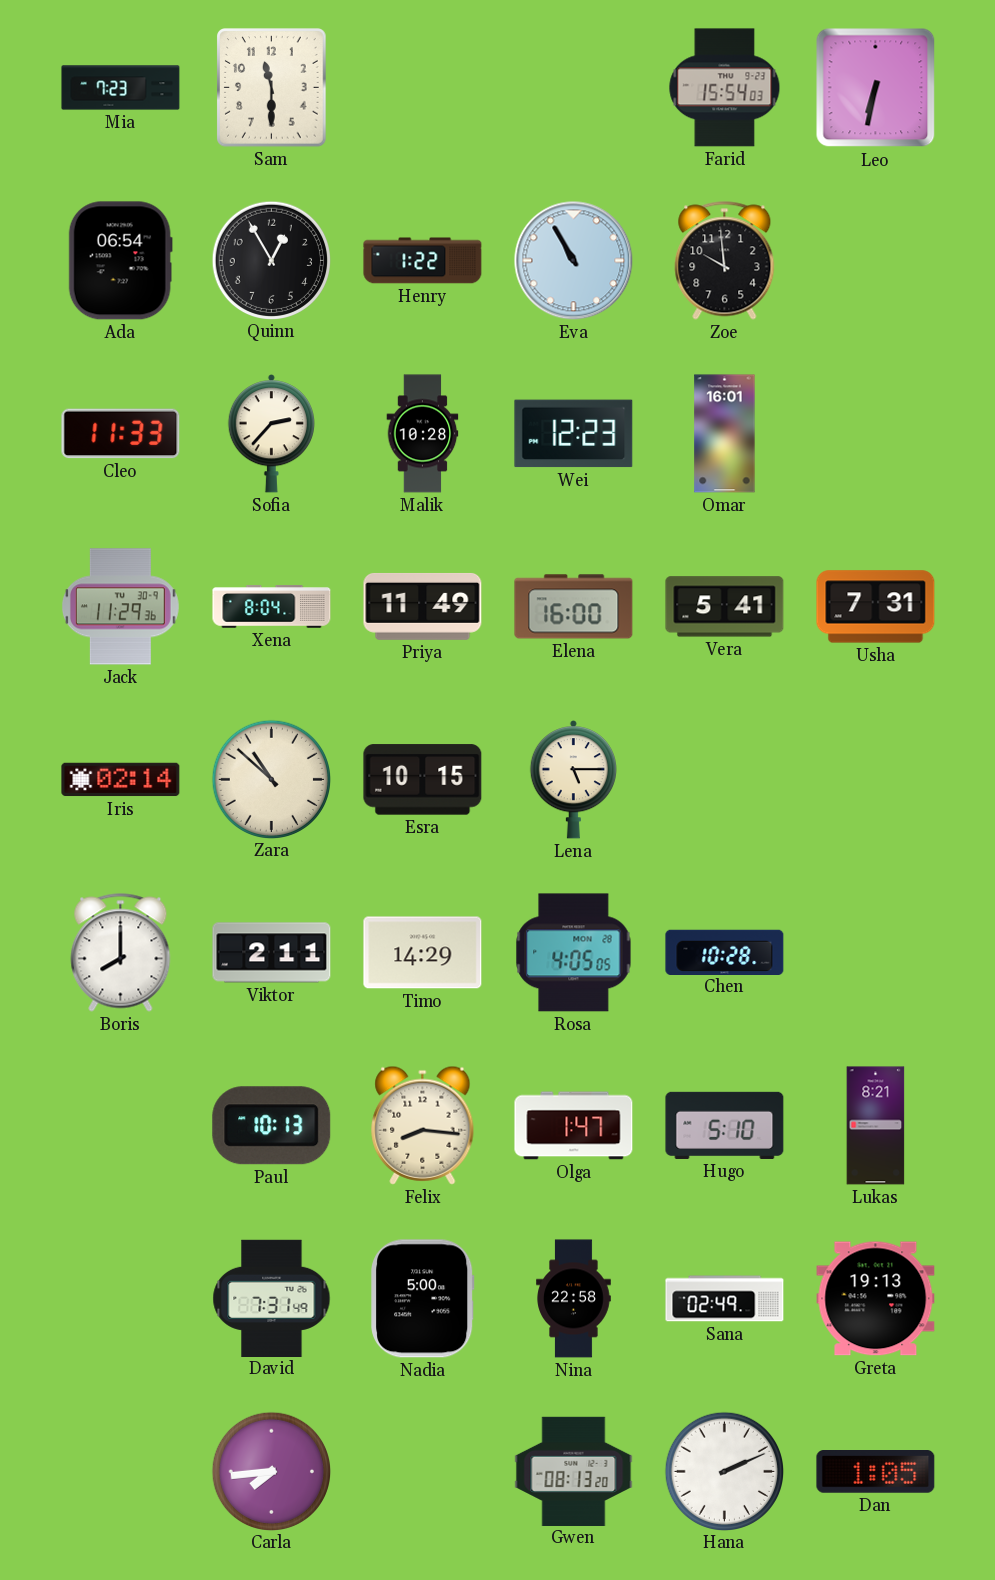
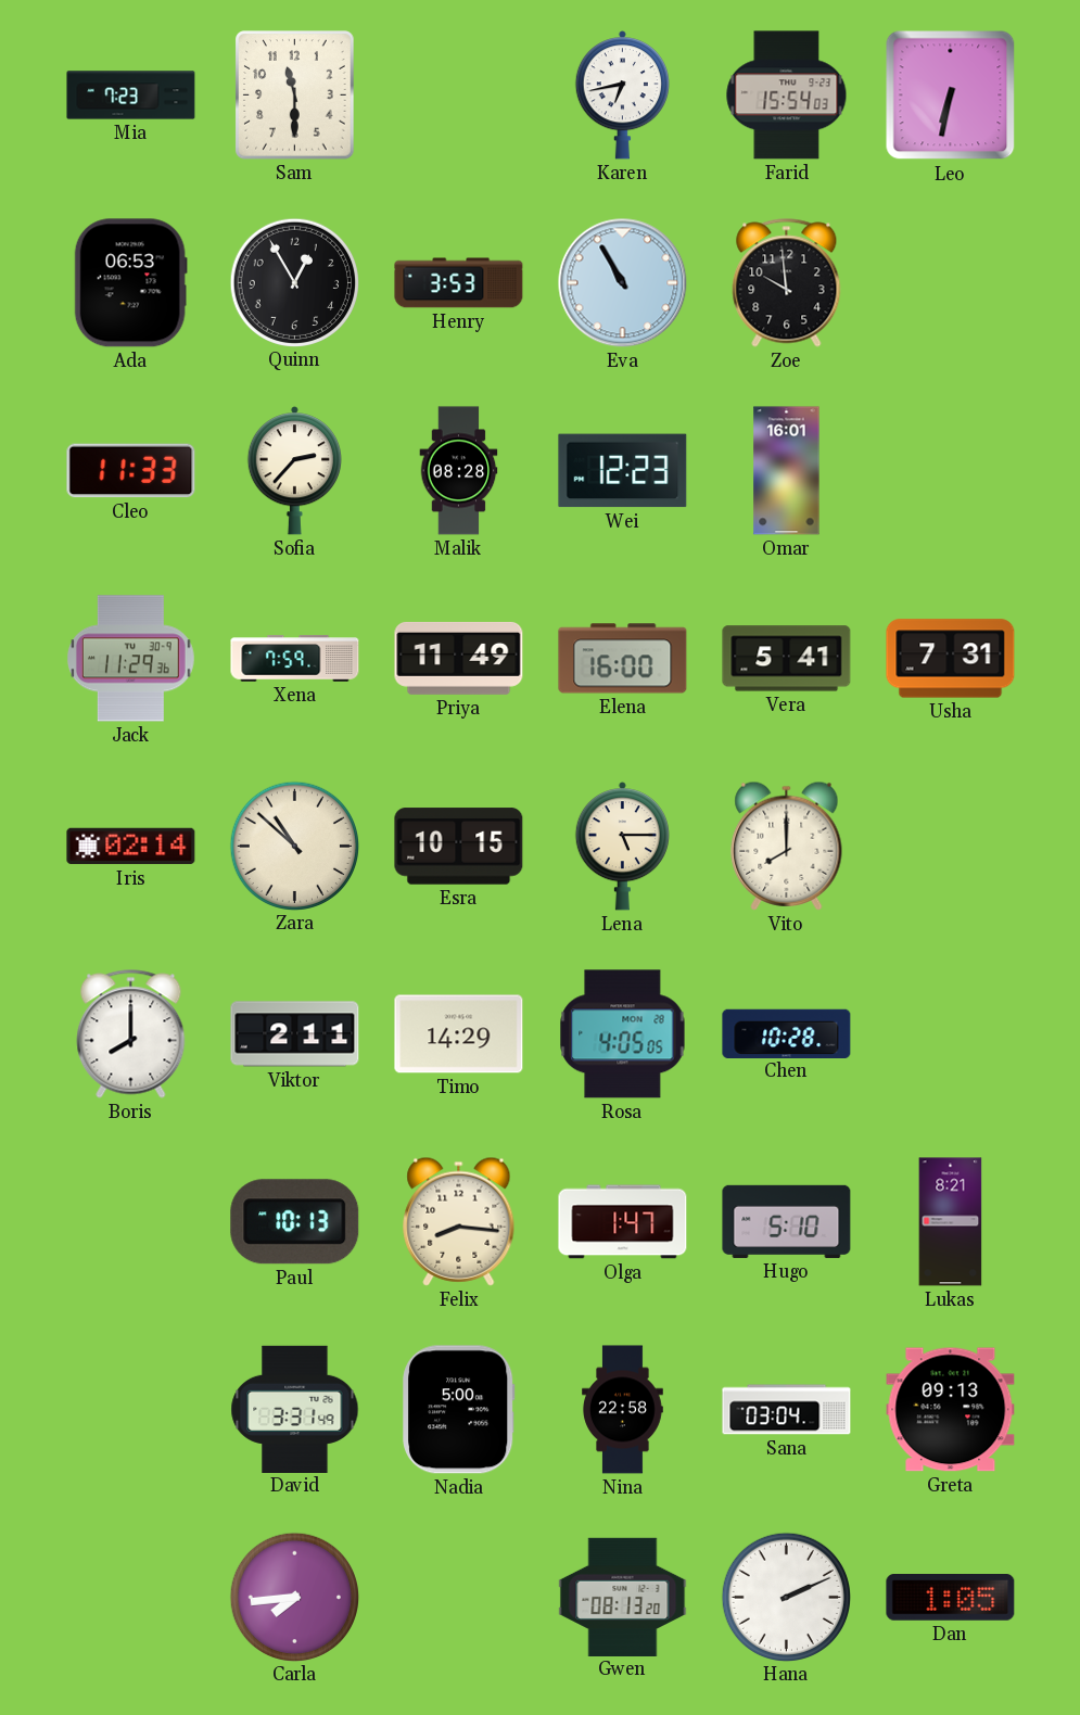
Karen: none -> 6:43
Ada: 06:54 -> 06:53
Henry: 1:22 -> 3:53
Malik: 10:28 -> 08:28
Xena: 8:04 -> 7:59
Vito: none -> 8:00
David: 7:31 -> 3:31
Sana: 02:49 -> 03:04
Greta: 19:13 -> 09:13
